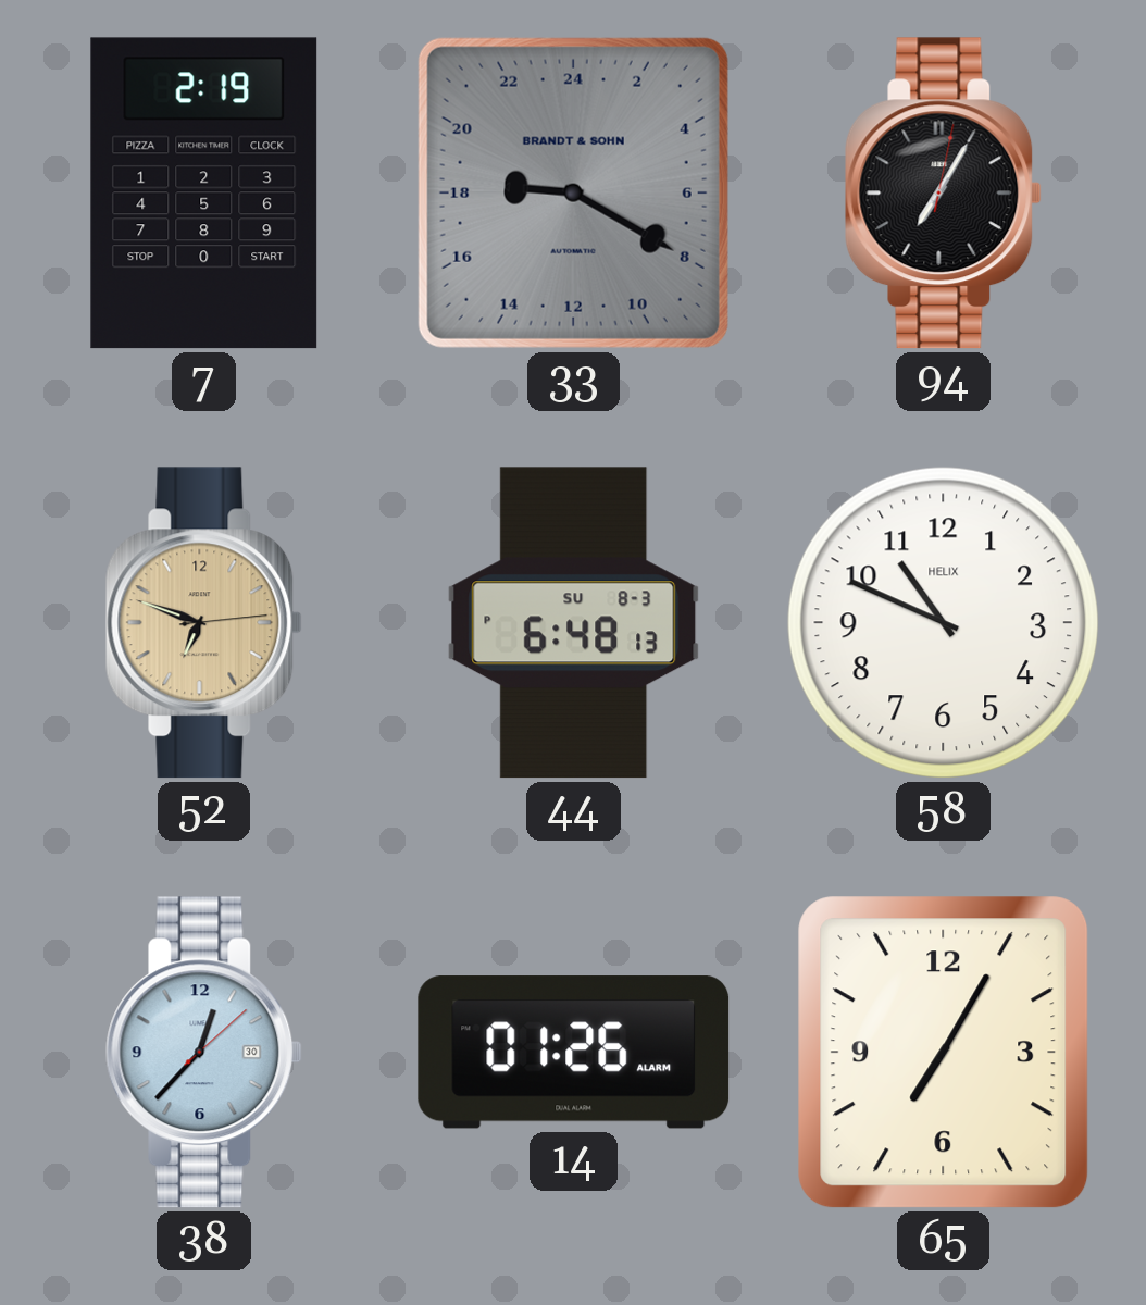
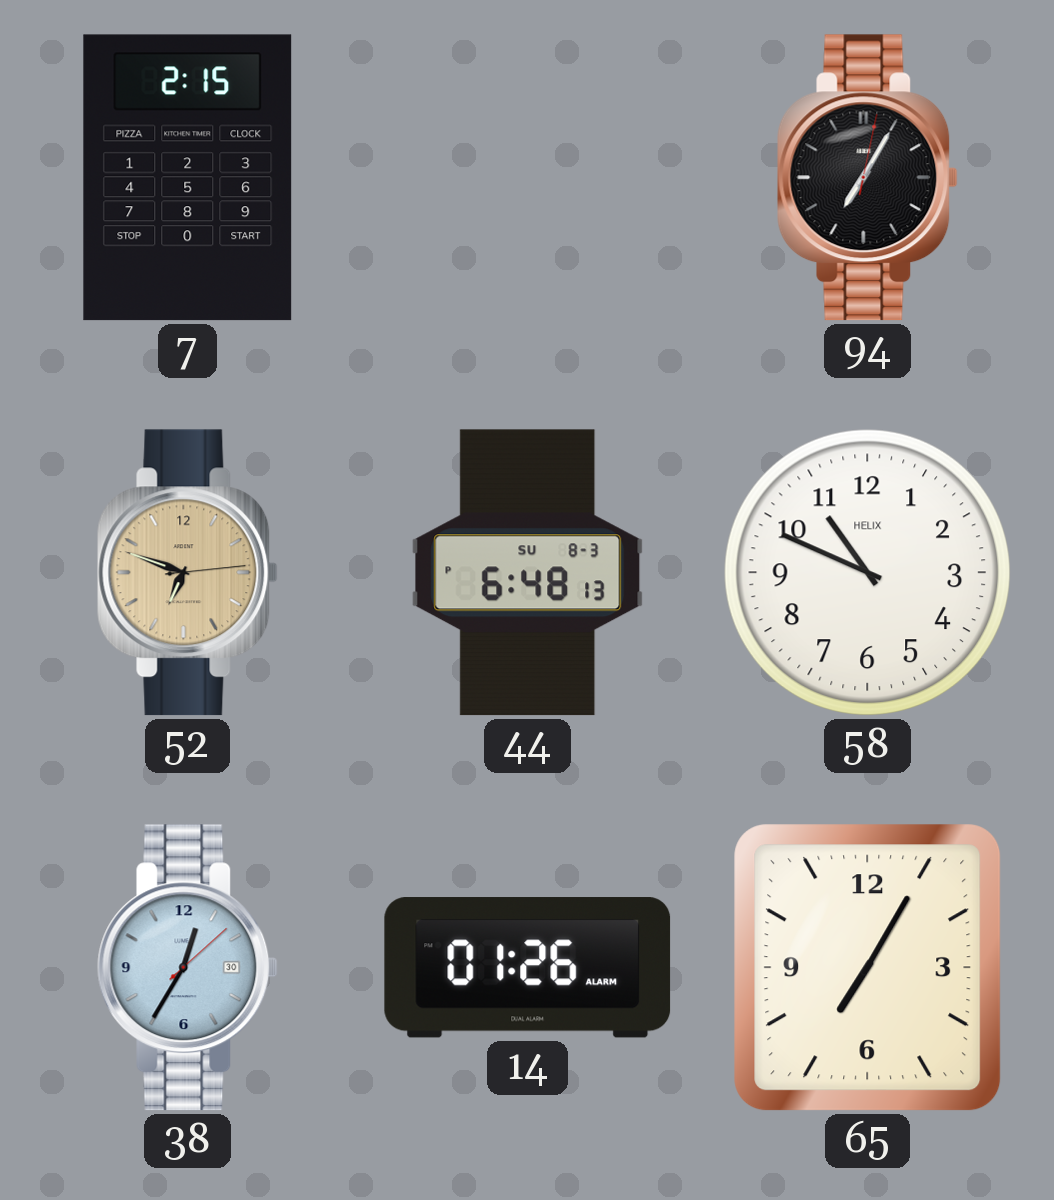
7: 2:19 -> 2:15
33: 18:20 -> none
38: 12:37 -> 12:35
